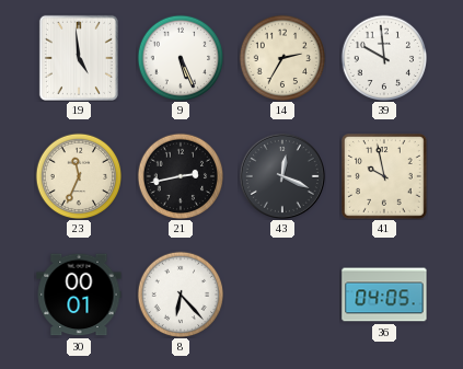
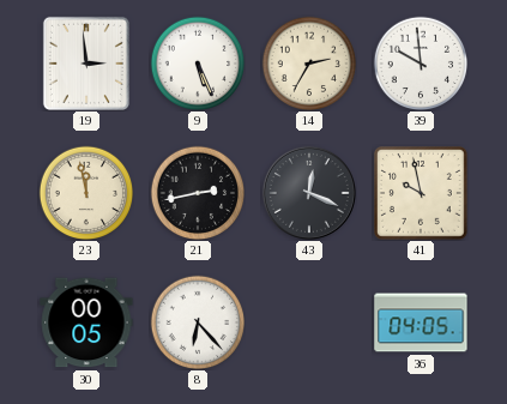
19: 4:59 -> 2:59
23: 11:34 -> 11:58
30: 00:01 -> 00:05
